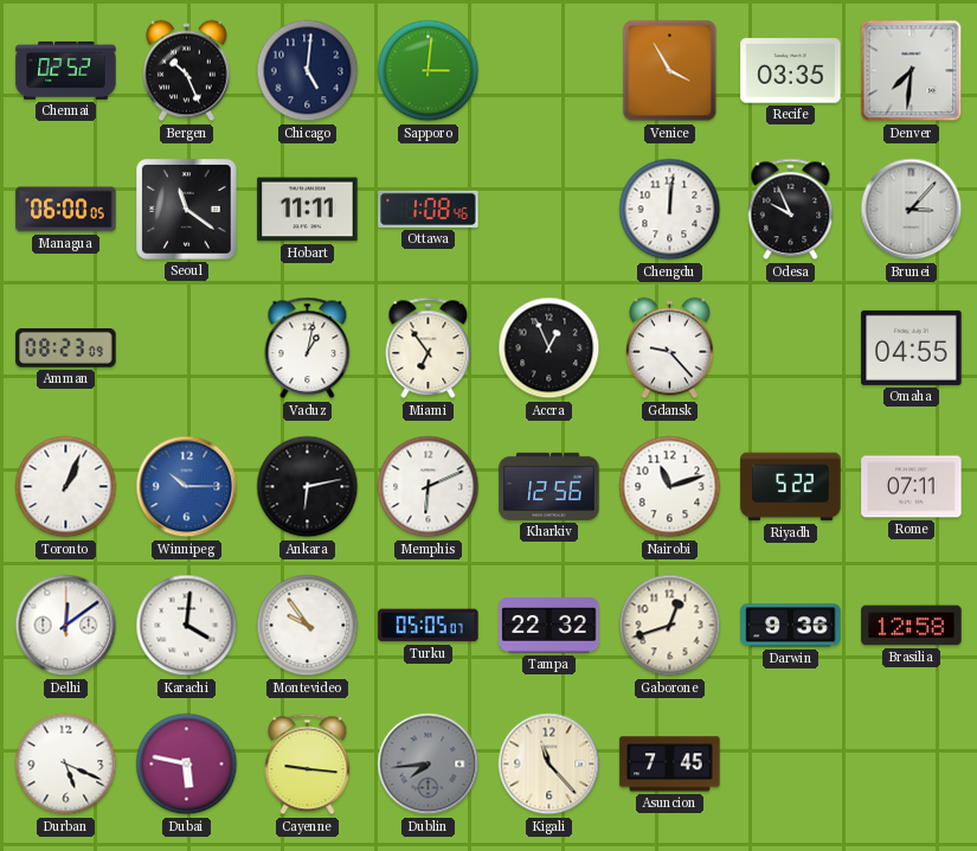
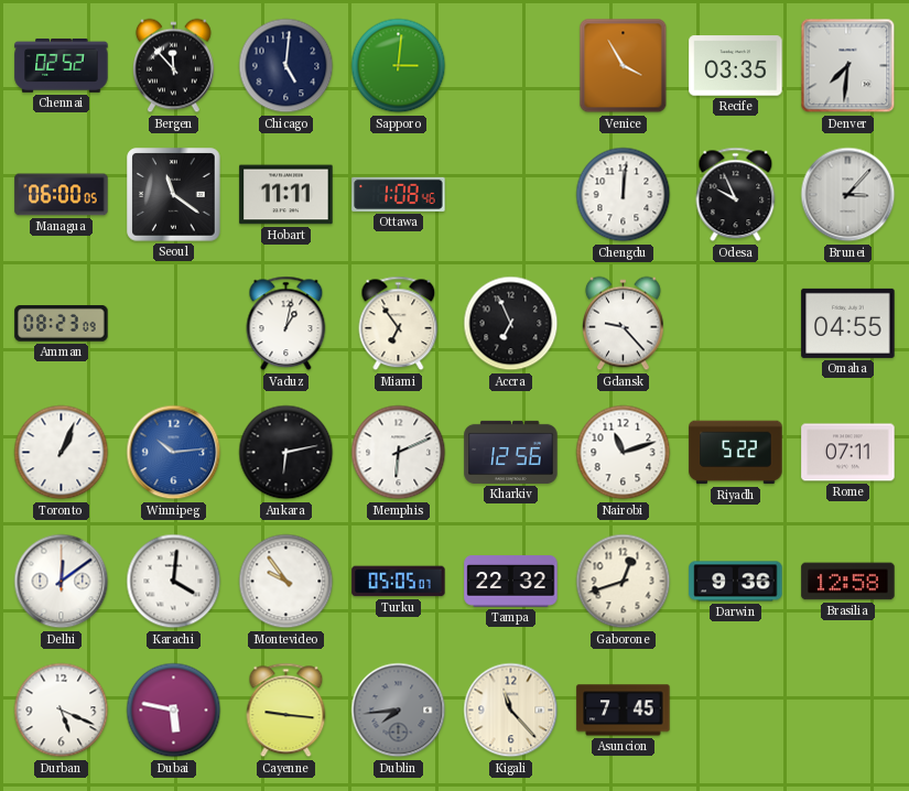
Bergen: 10:26 -> 11:53
Accra: 12:56 -> 6:56
Winnipeg: 10:15 -> 10:14
